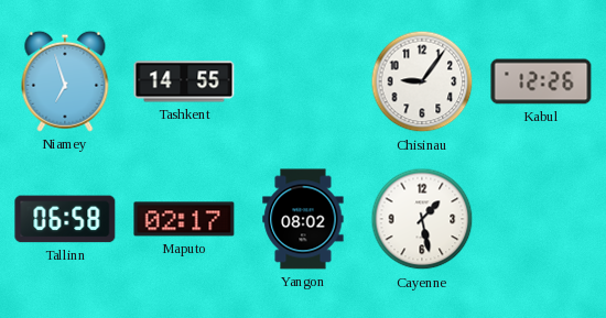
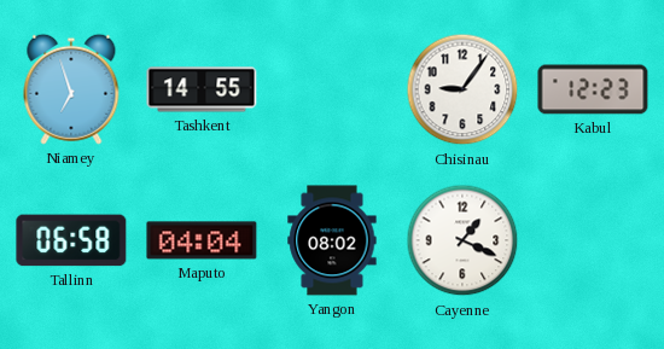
Kabul: 12:26 -> 12:23
Maputo: 02:17 -> 04:04
Cayenne: 1:28 -> 1:19
